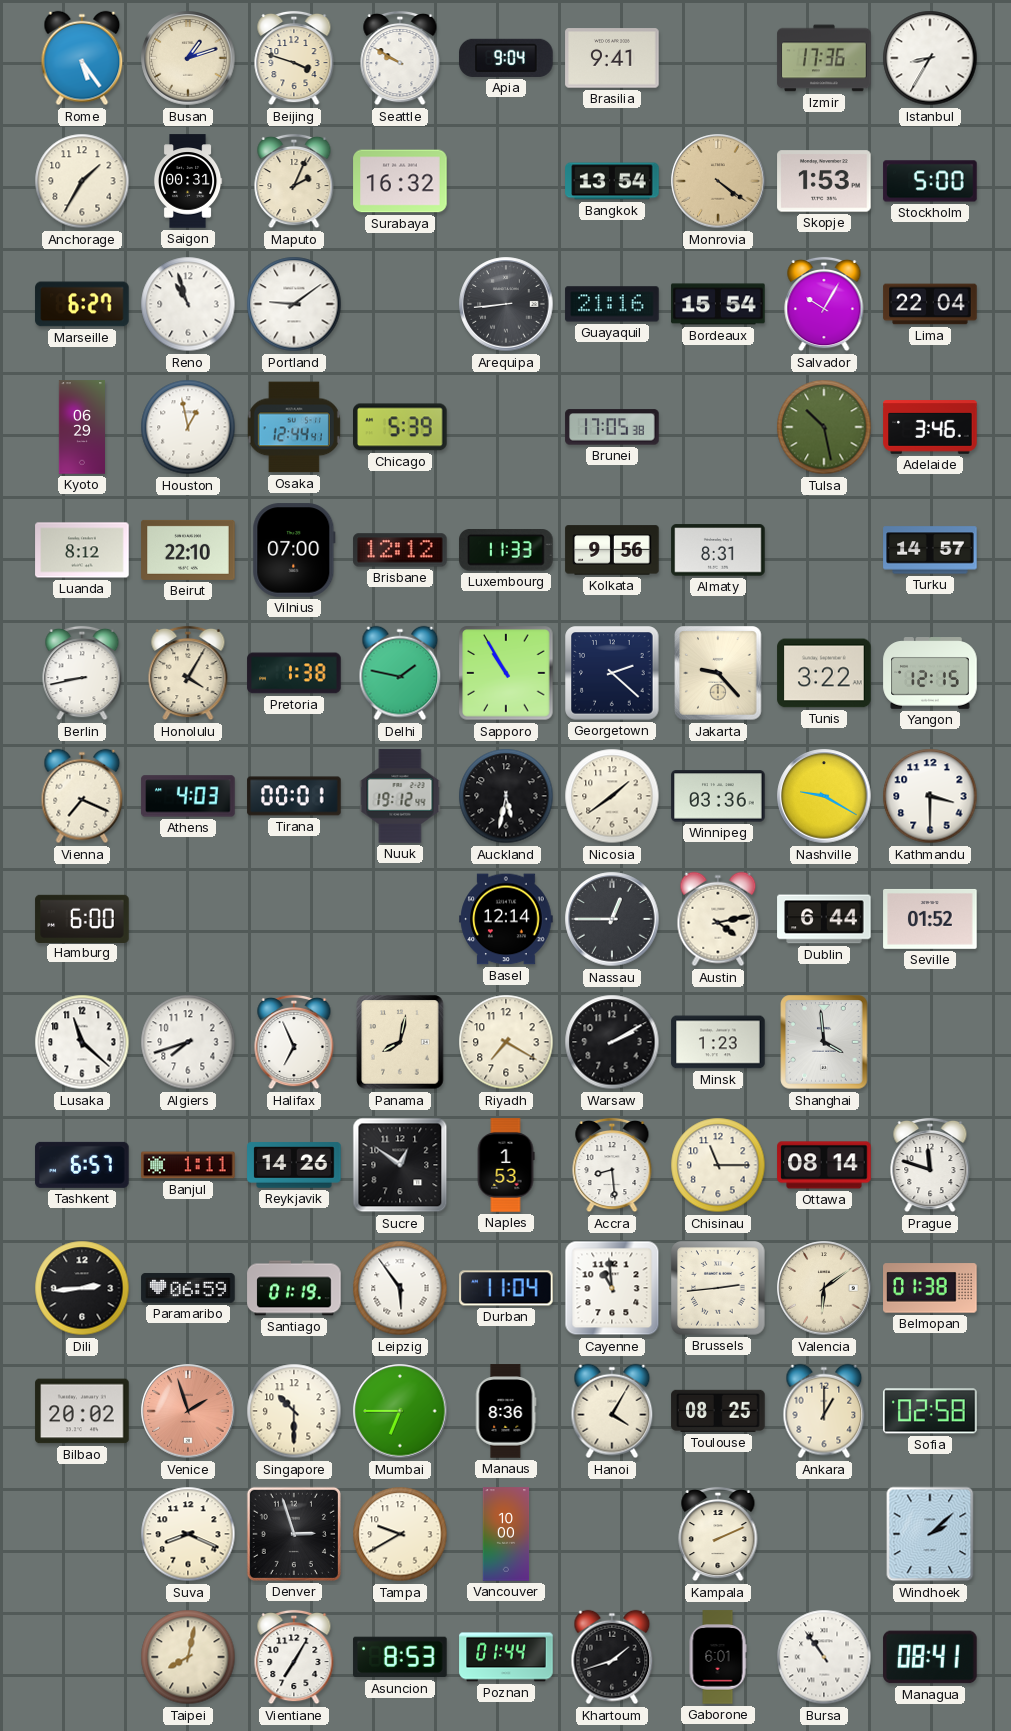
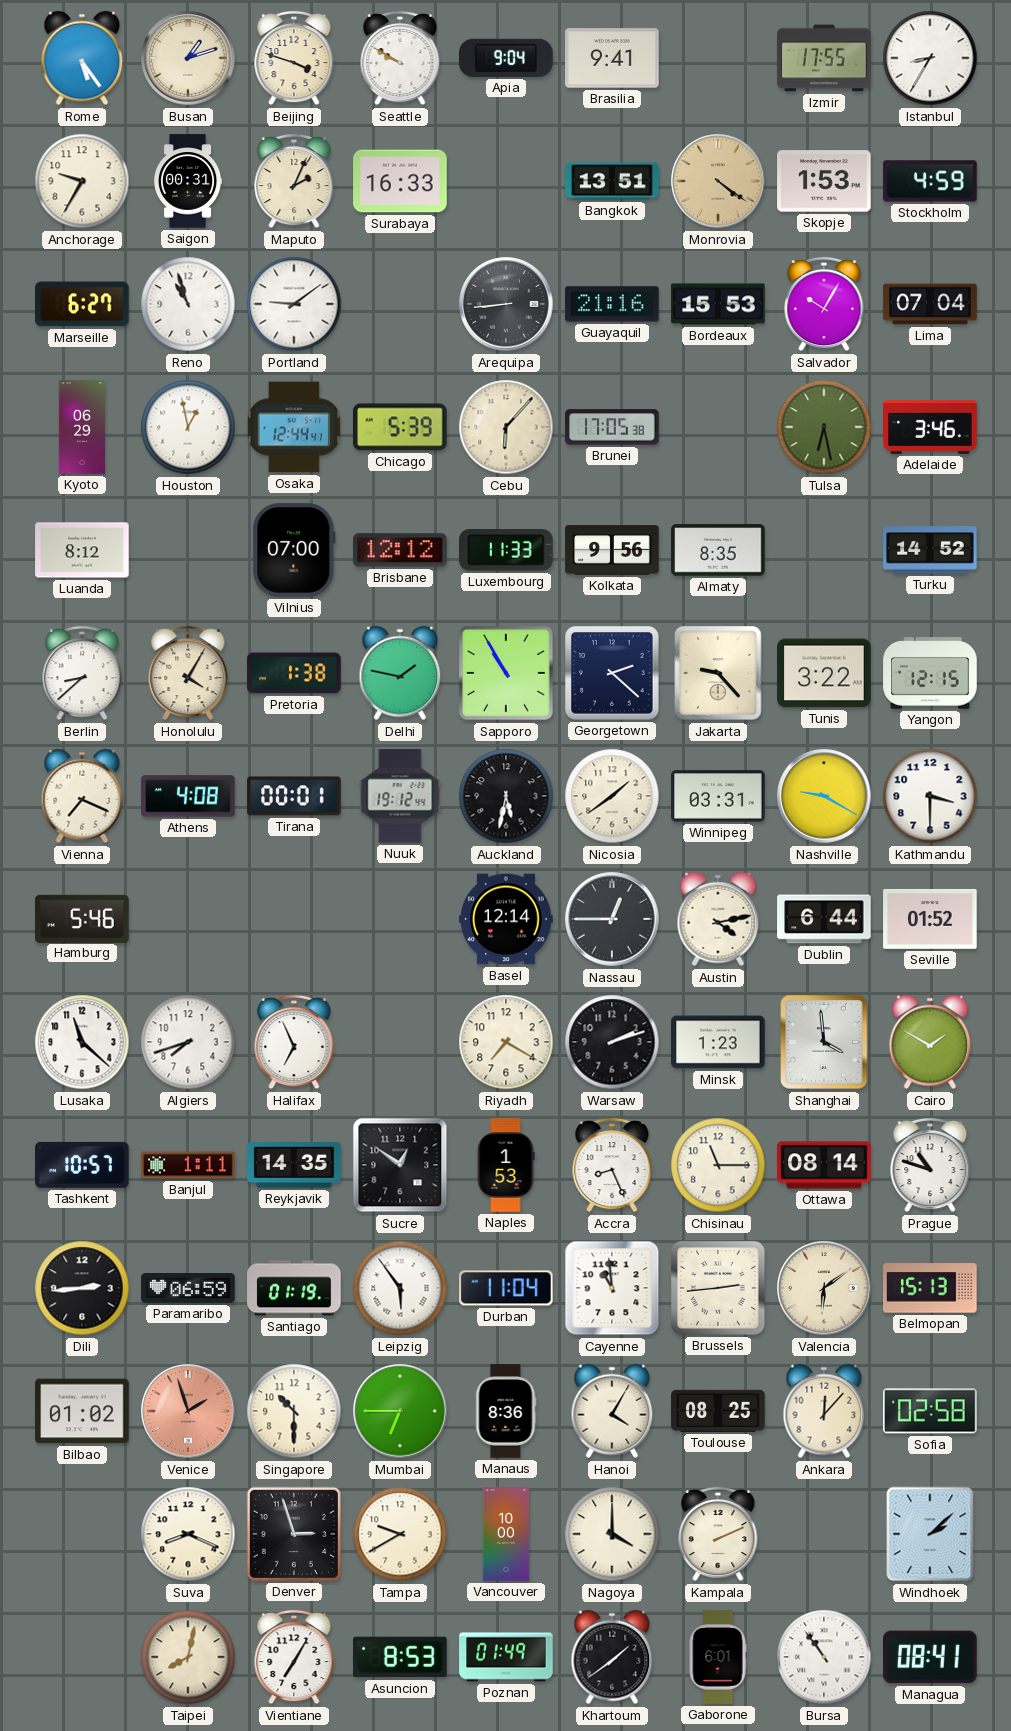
Izmir: 17:36 -> 17:55
Anchorage: 1:35 -> 9:35
Surabaya: 16:32 -> 16:33
Bangkok: 13:54 -> 13:51
Stockholm: 5:00 -> 4:59
Bordeaux: 15:54 -> 15:53
Lima: 22:04 -> 07:04
Cebu: none -> 6:07
Tulsa: 10:28 -> 6:28
Beirut: 22:10 -> none
Almaty: 8:31 -> 8:35
Turku: 14:57 -> 14:52
Berlin: 8:43 -> 8:38
Athens: 4:03 -> 4:08
Winnipeg: 03:36 -> 03:31
Hamburg: 6:00 -> 5:46
Panama: 8:02 -> none
Warsaw: 2:10 -> 2:12
Cairo: none -> 1:50
Tashkent: 6:57 -> 10:57
Reykjavik: 14:26 -> 14:35
Accra: 8:29 -> 8:26
Prague: 11:48 -> 10:48
Belmopan: 01:38 -> 15:13
Bilbao: 20:02 -> 01:02
Ankara: 1:00 -> 12:07
Nagoya: none -> 4:00
Poznan: 01:44 -> 01:49
Khartoum: 1:42 -> 1:39
